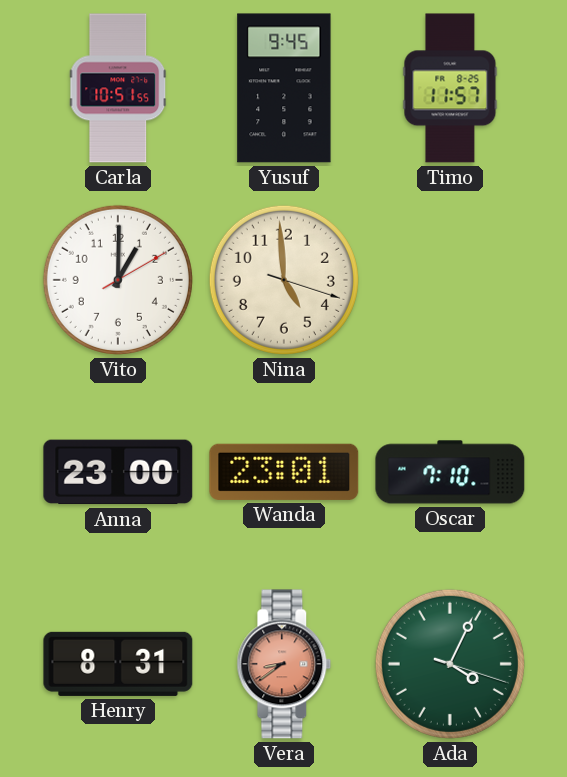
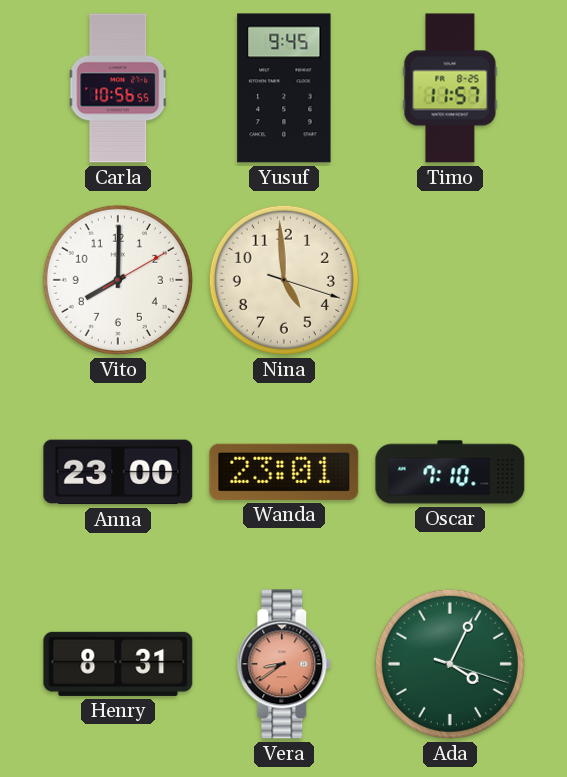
Carla: 10:51 -> 10:56
Vito: 1:00 -> 8:00
